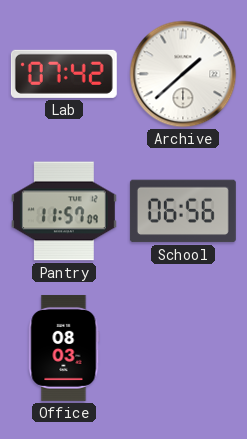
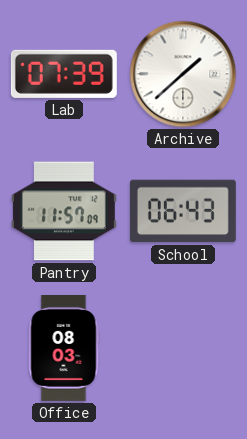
Lab: 07:42 -> 07:39
School: 06:56 -> 06:43
